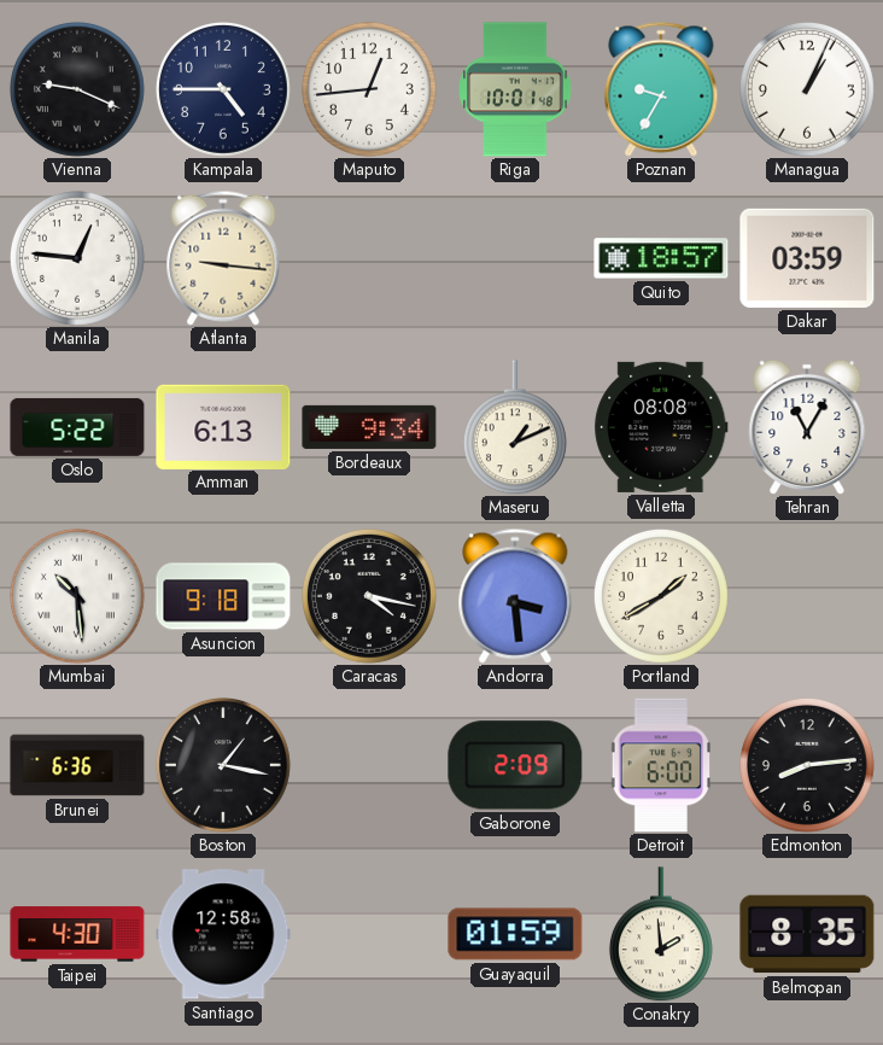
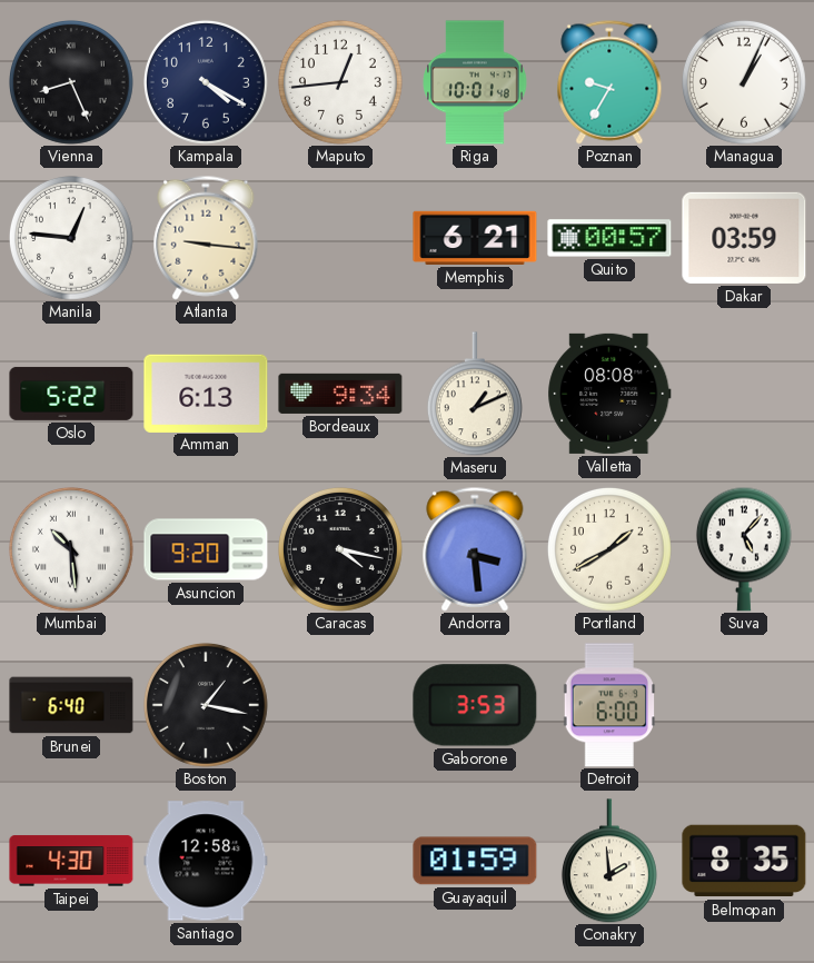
Vienna: 9:19 -> 8:26
Kampala: 4:45 -> 4:20
Memphis: none -> 6:21
Quito: 18:57 -> 00:57
Tehran: 11:05 -> none
Asuncion: 9:18 -> 9:20
Suva: none -> 5:07
Brunei: 6:36 -> 6:40
Gaborone: 2:09 -> 3:53
Edmonton: 8:14 -> none
